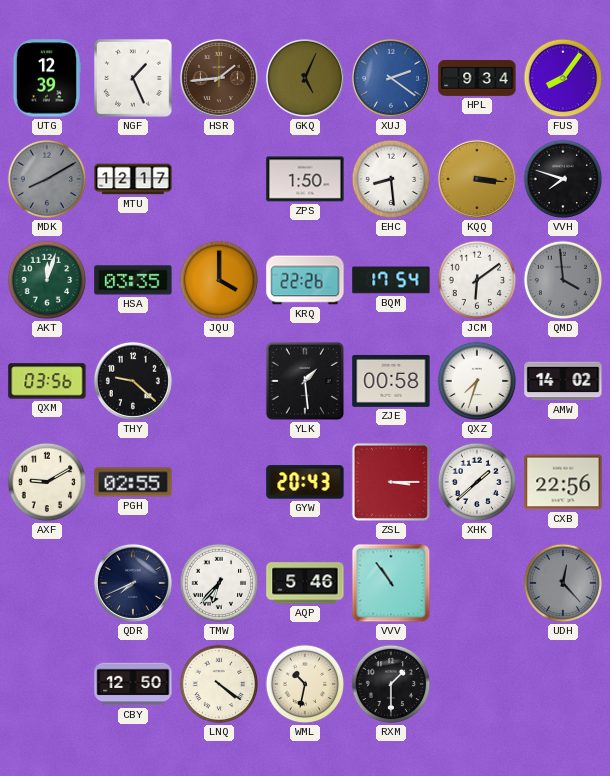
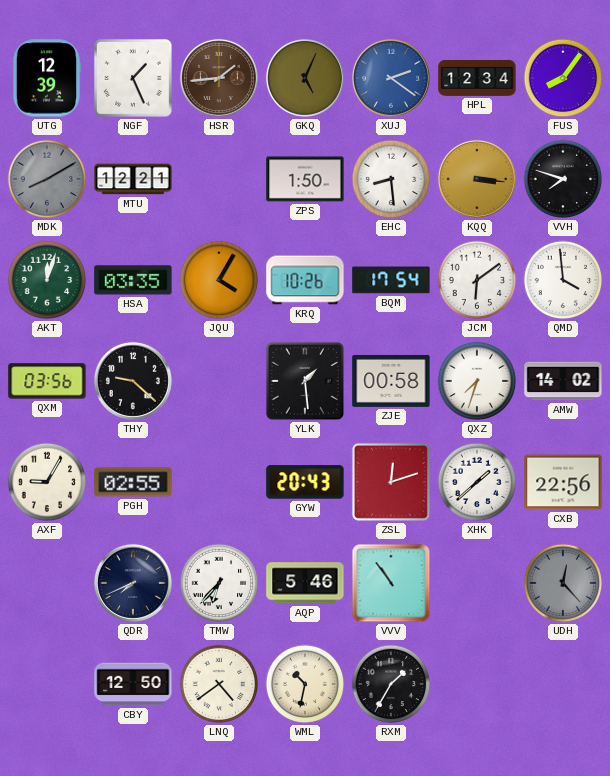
HPL: 9:34 -> 12:34
MTU: 12:17 -> 12:21
JQU: 4:00 -> 4:05
KRQ: 22:26 -> 10:26
QMD dial: grey -> white
AXF: 9:10 -> 9:05
ZSL: 3:15 -> 12:12
LNQ: 4:21 -> 4:39
RXM: 1:30 -> 1:35
